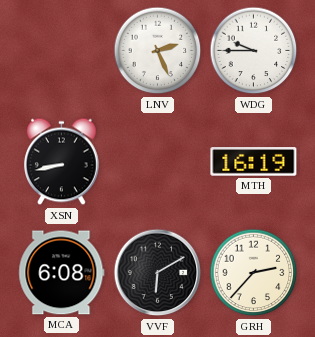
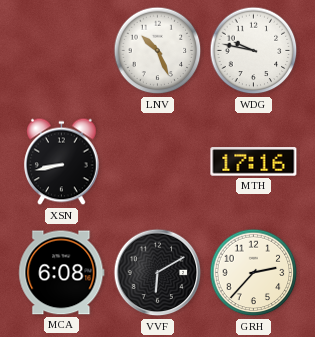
LNV: 2:26 -> 10:26
WDG: 9:45 -> 9:47
MTH: 16:19 -> 17:16
